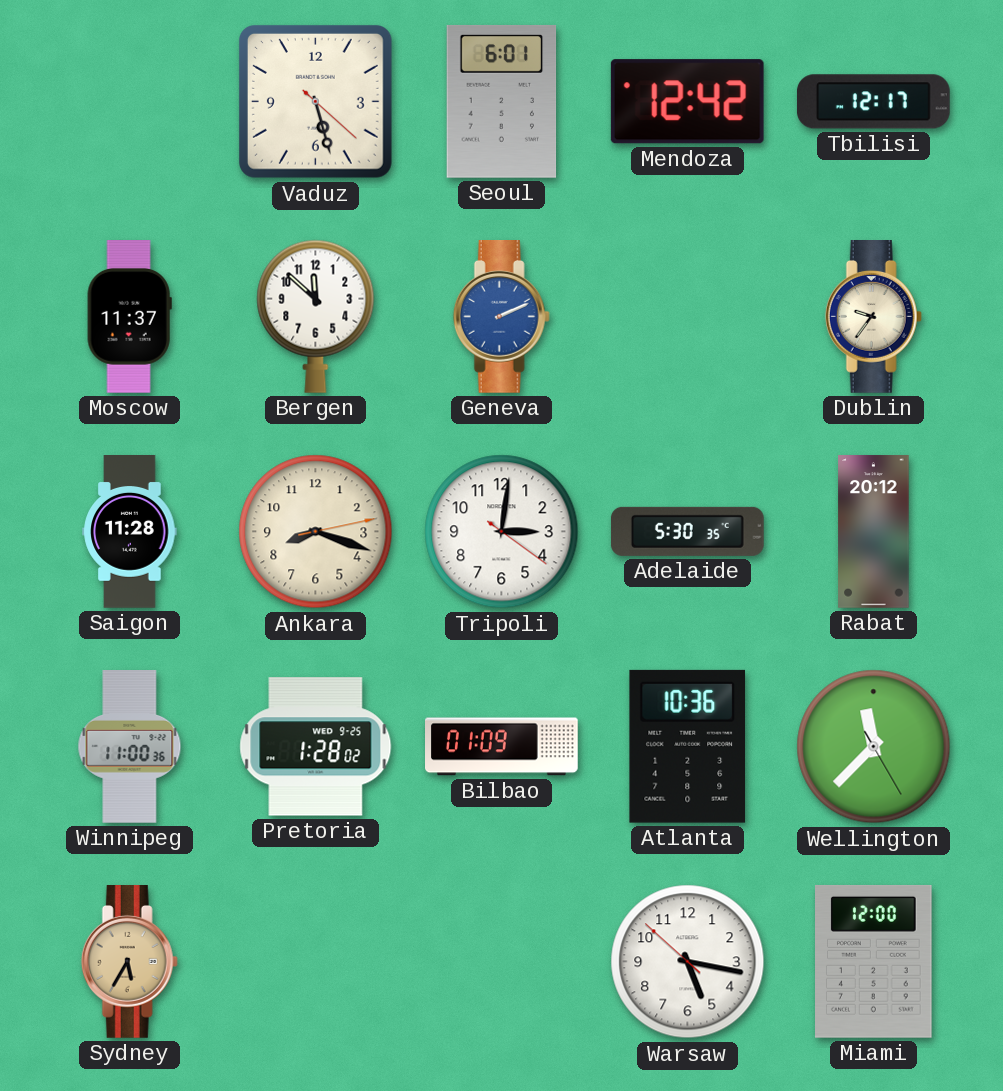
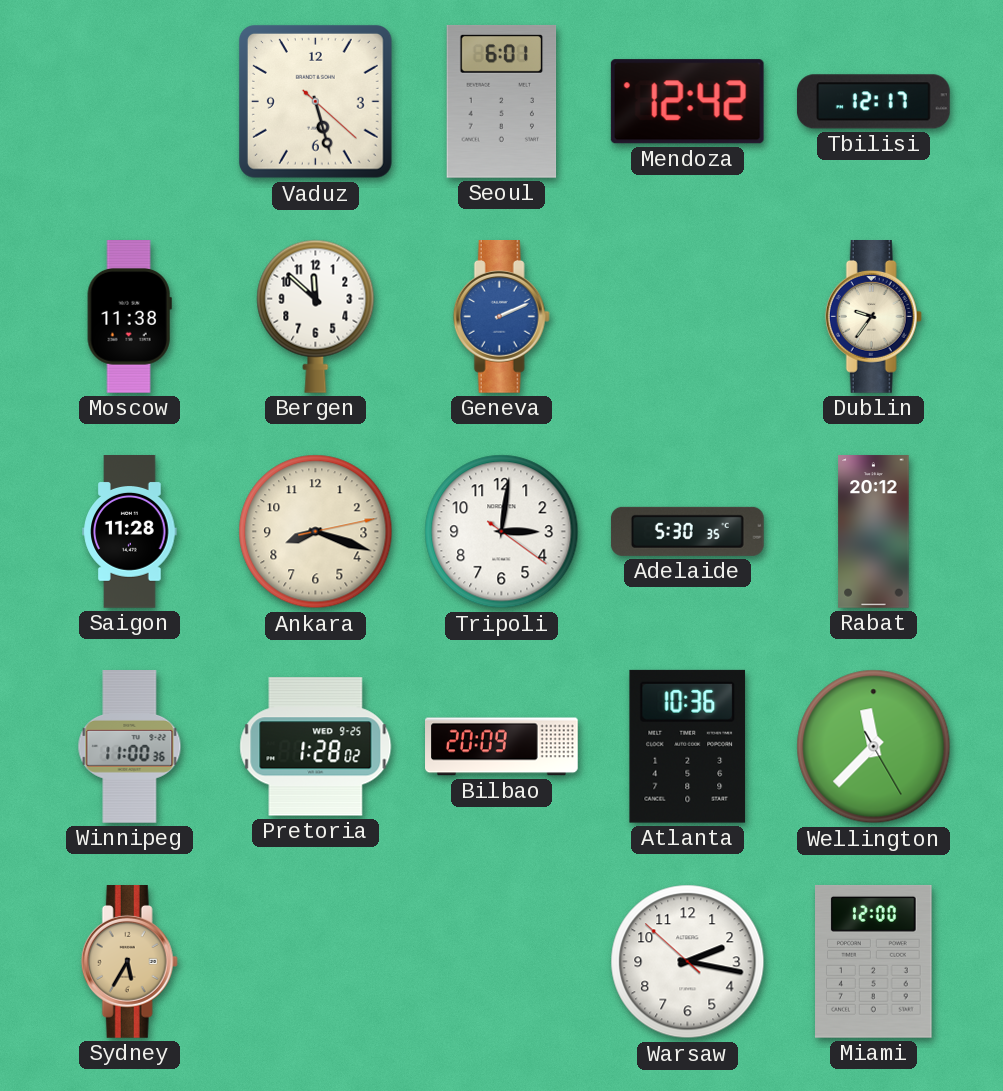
Moscow: 11:37 -> 11:38
Bilbao: 01:09 -> 20:09
Warsaw: 5:16 -> 2:16
